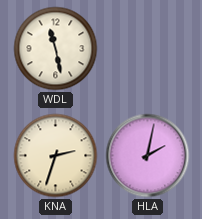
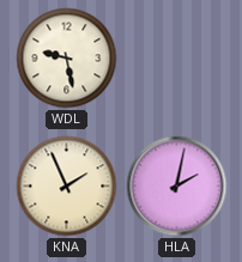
WDL: 11:28 -> 9:28
KNA: 2:33 -> 1:56
